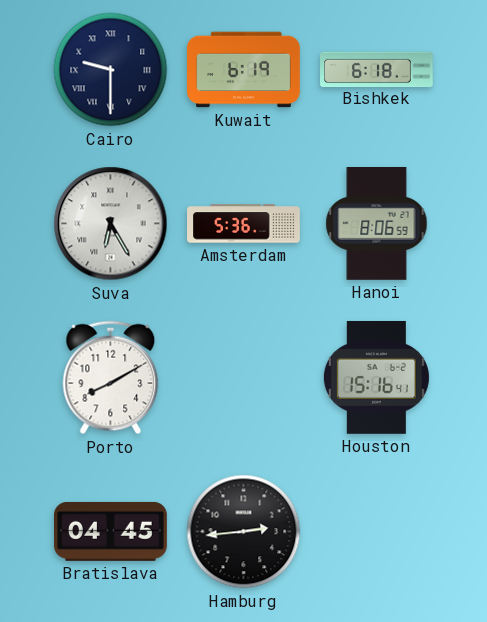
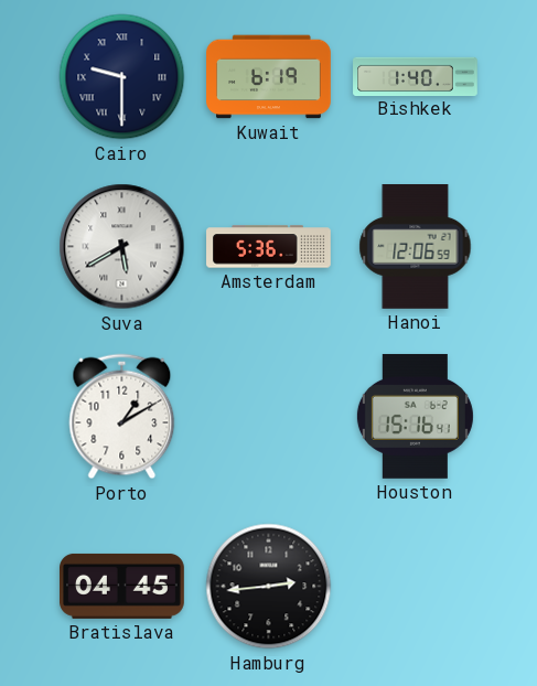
Bishkek: 6:18 -> 1:40
Suva: 6:25 -> 5:40
Hanoi: 8:06 -> 12:06
Porto: 8:10 -> 1:10
